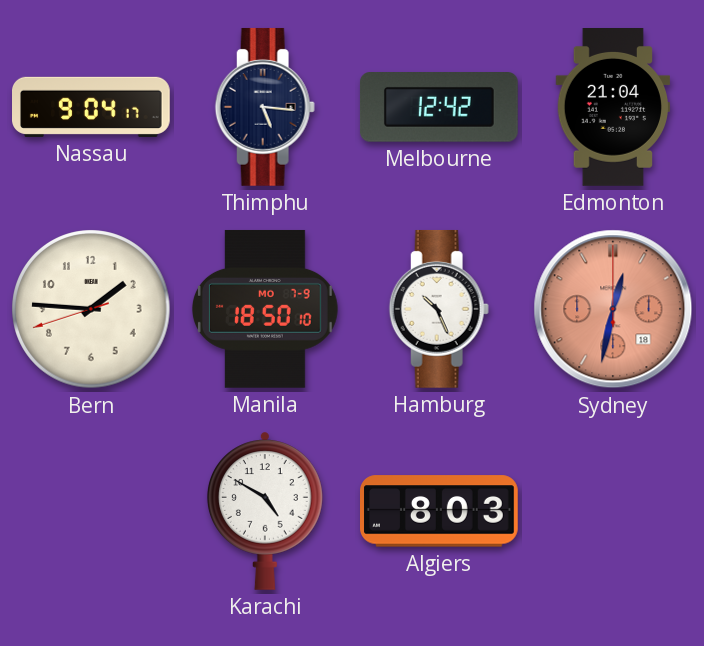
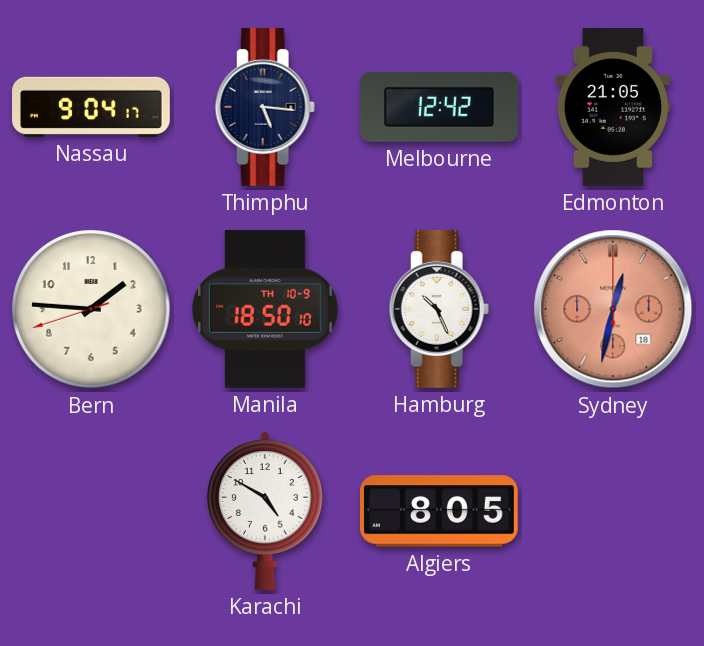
Edmonton: 21:04 -> 21:05
Manila date: MO 7-9 -> TH 10-9
Algiers: 8:03 -> 8:05
